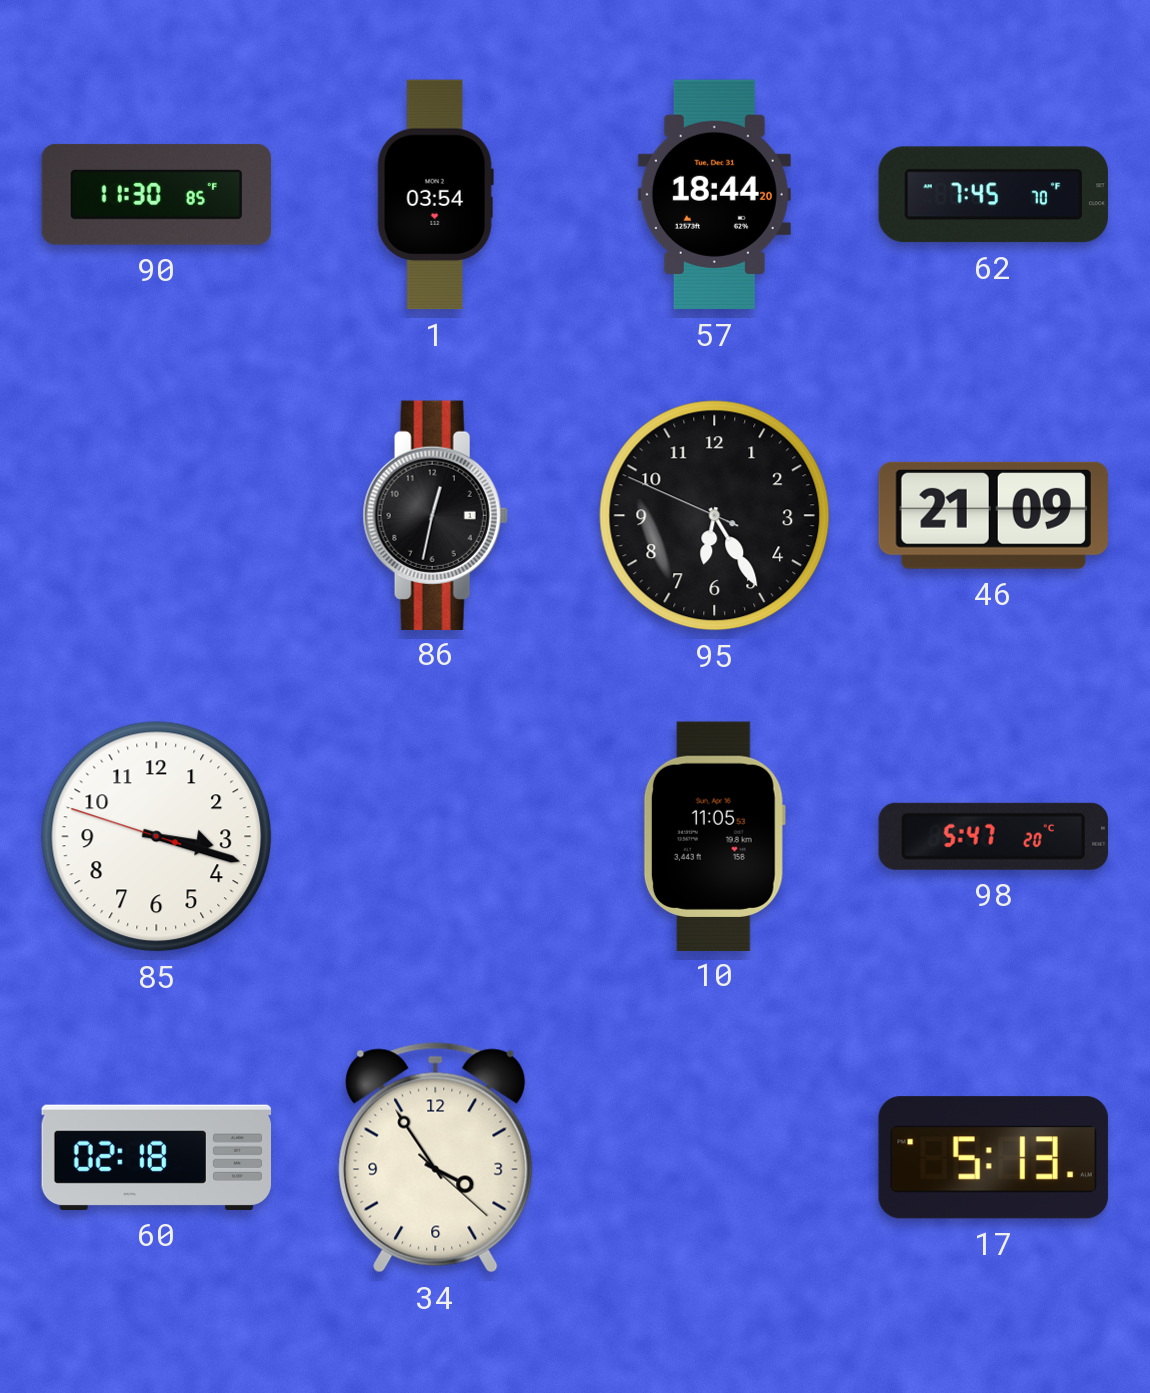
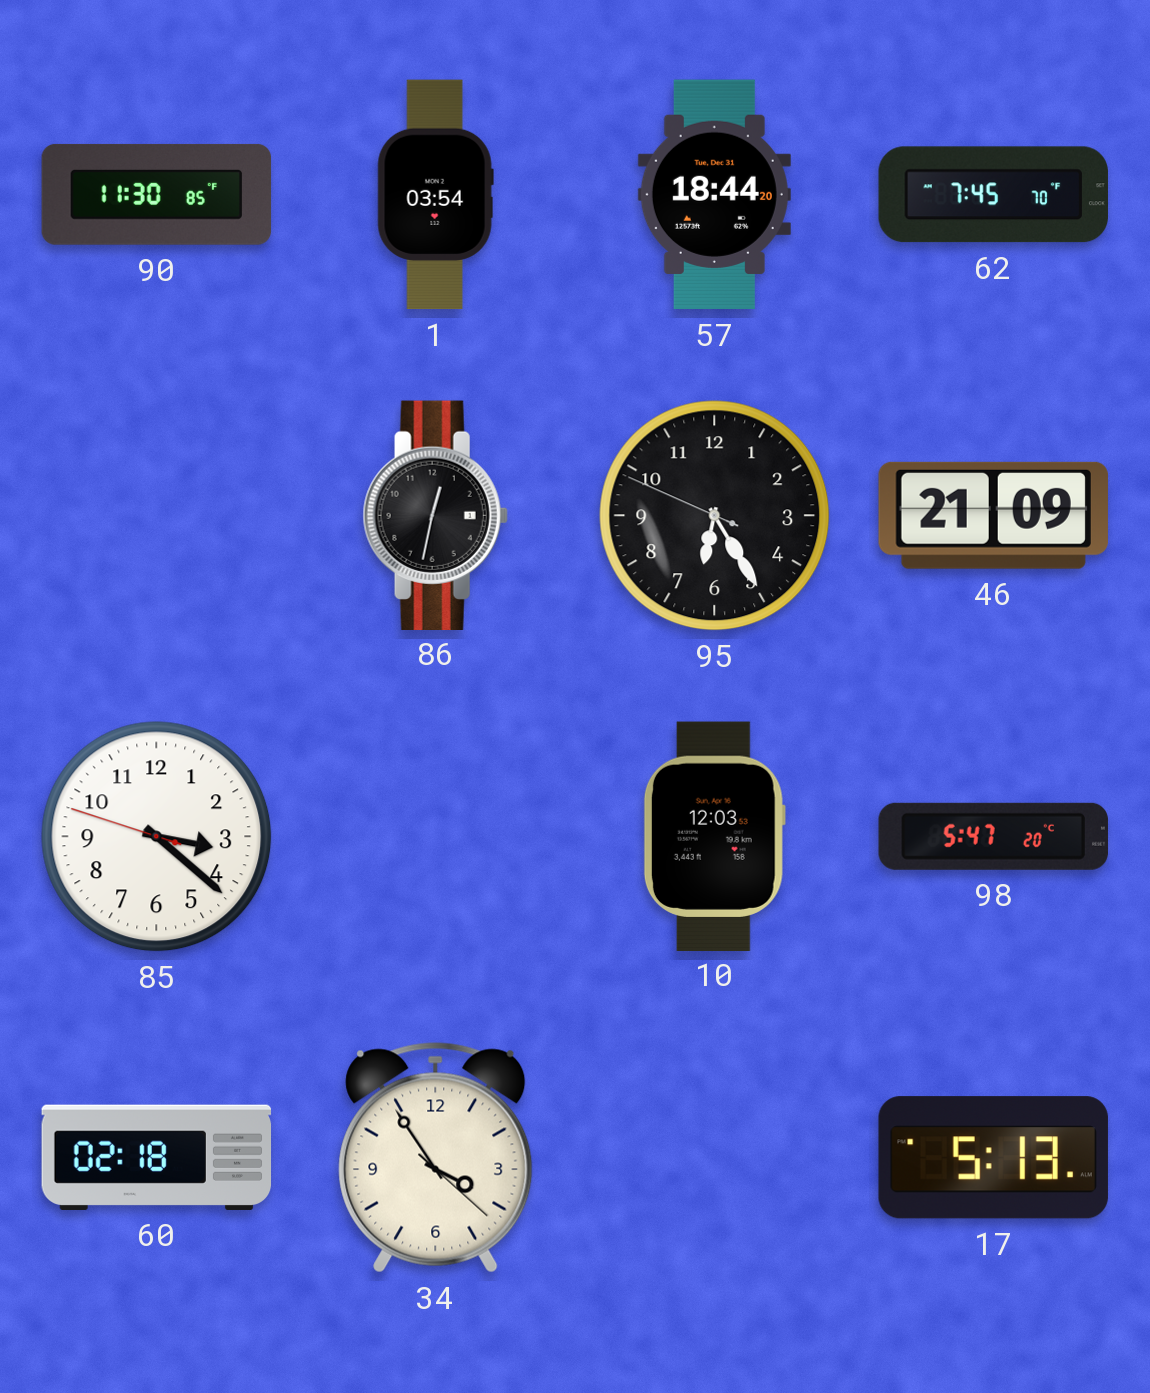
85: 3:17 -> 3:21
10: 11:05 -> 12:03
